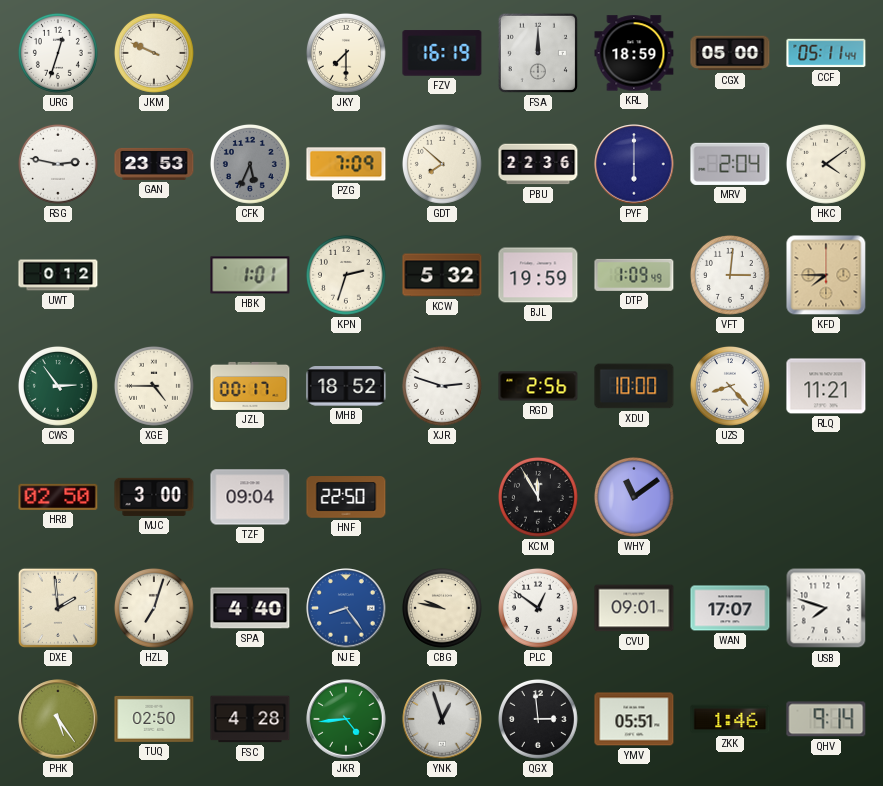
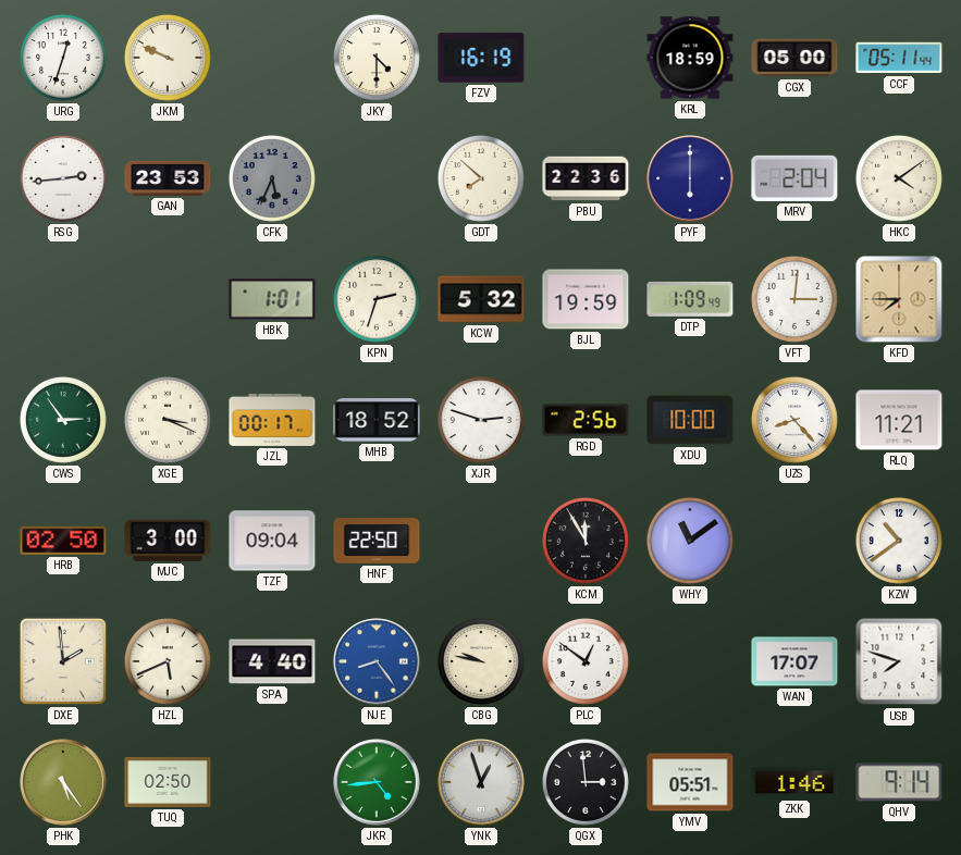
JKY: 7:30 -> 4:30
FSA: 12:00 -> none
RSG: 2:47 -> 2:44
PZG: 7:09 -> none
UWT: 0:12 -> none
XGE: 4:45 -> 3:19
KZW: none -> 10:39
HZL: 7:03 -> 5:41
CVU: 09:01 -> none
FSC: 4:28 -> none
